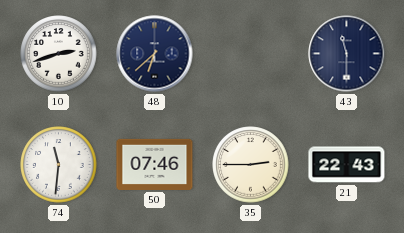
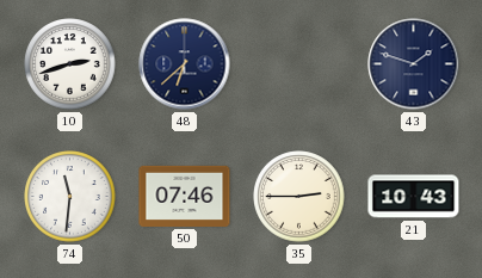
43: 11:30 -> 1:48
21: 22:43 -> 10:43
